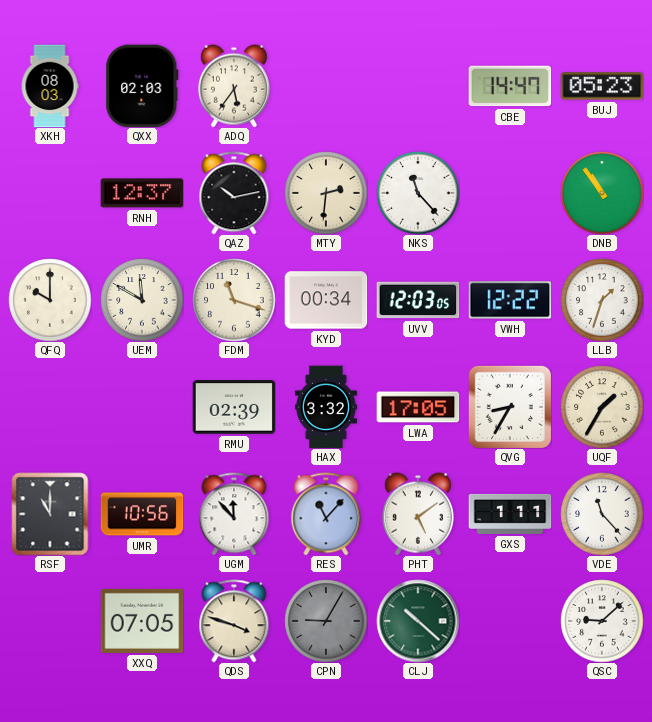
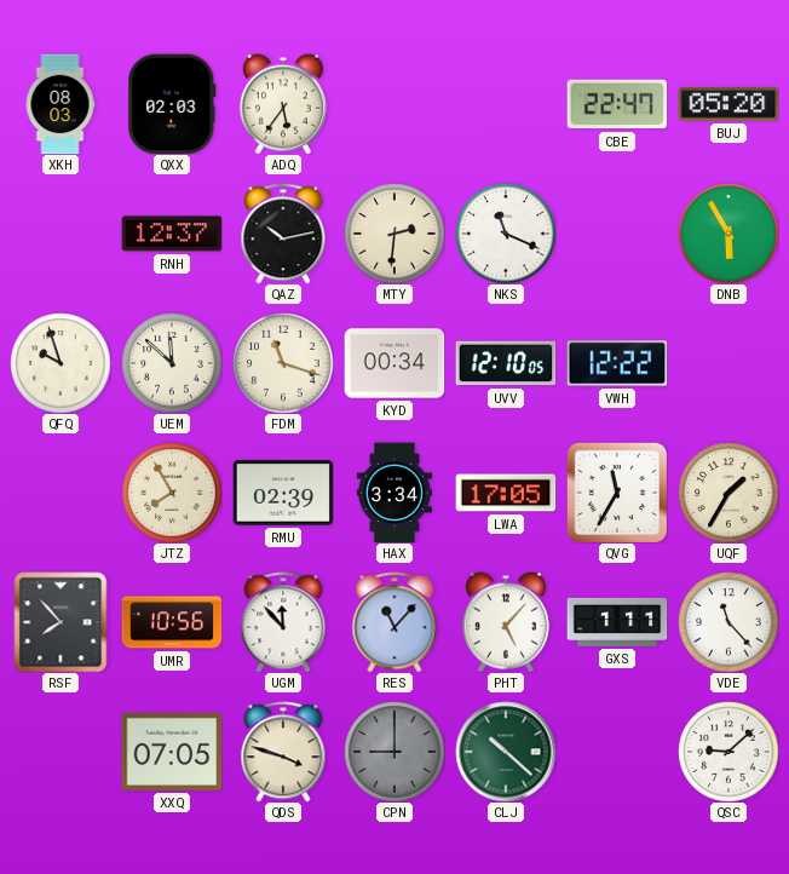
CBE: 14:47 -> 22:47
BUJ: 05:23 -> 05:20
NKS: 11:23 -> 11:19
DNB: 10:54 -> 5:55
QFQ: 10:00 -> 9:57
UEM: 11:50 -> 11:52
UVV: 12:03 -> 12:10
LLB: 1:33 -> none
JTZ: none -> 7:55
HAX: 3:32 -> 3:34
QVG: 8:35 -> 11:35
RSF: 11:00 -> 7:53
PHT: 5:09 -> 5:07
CPN: 9:05 -> 9:00
